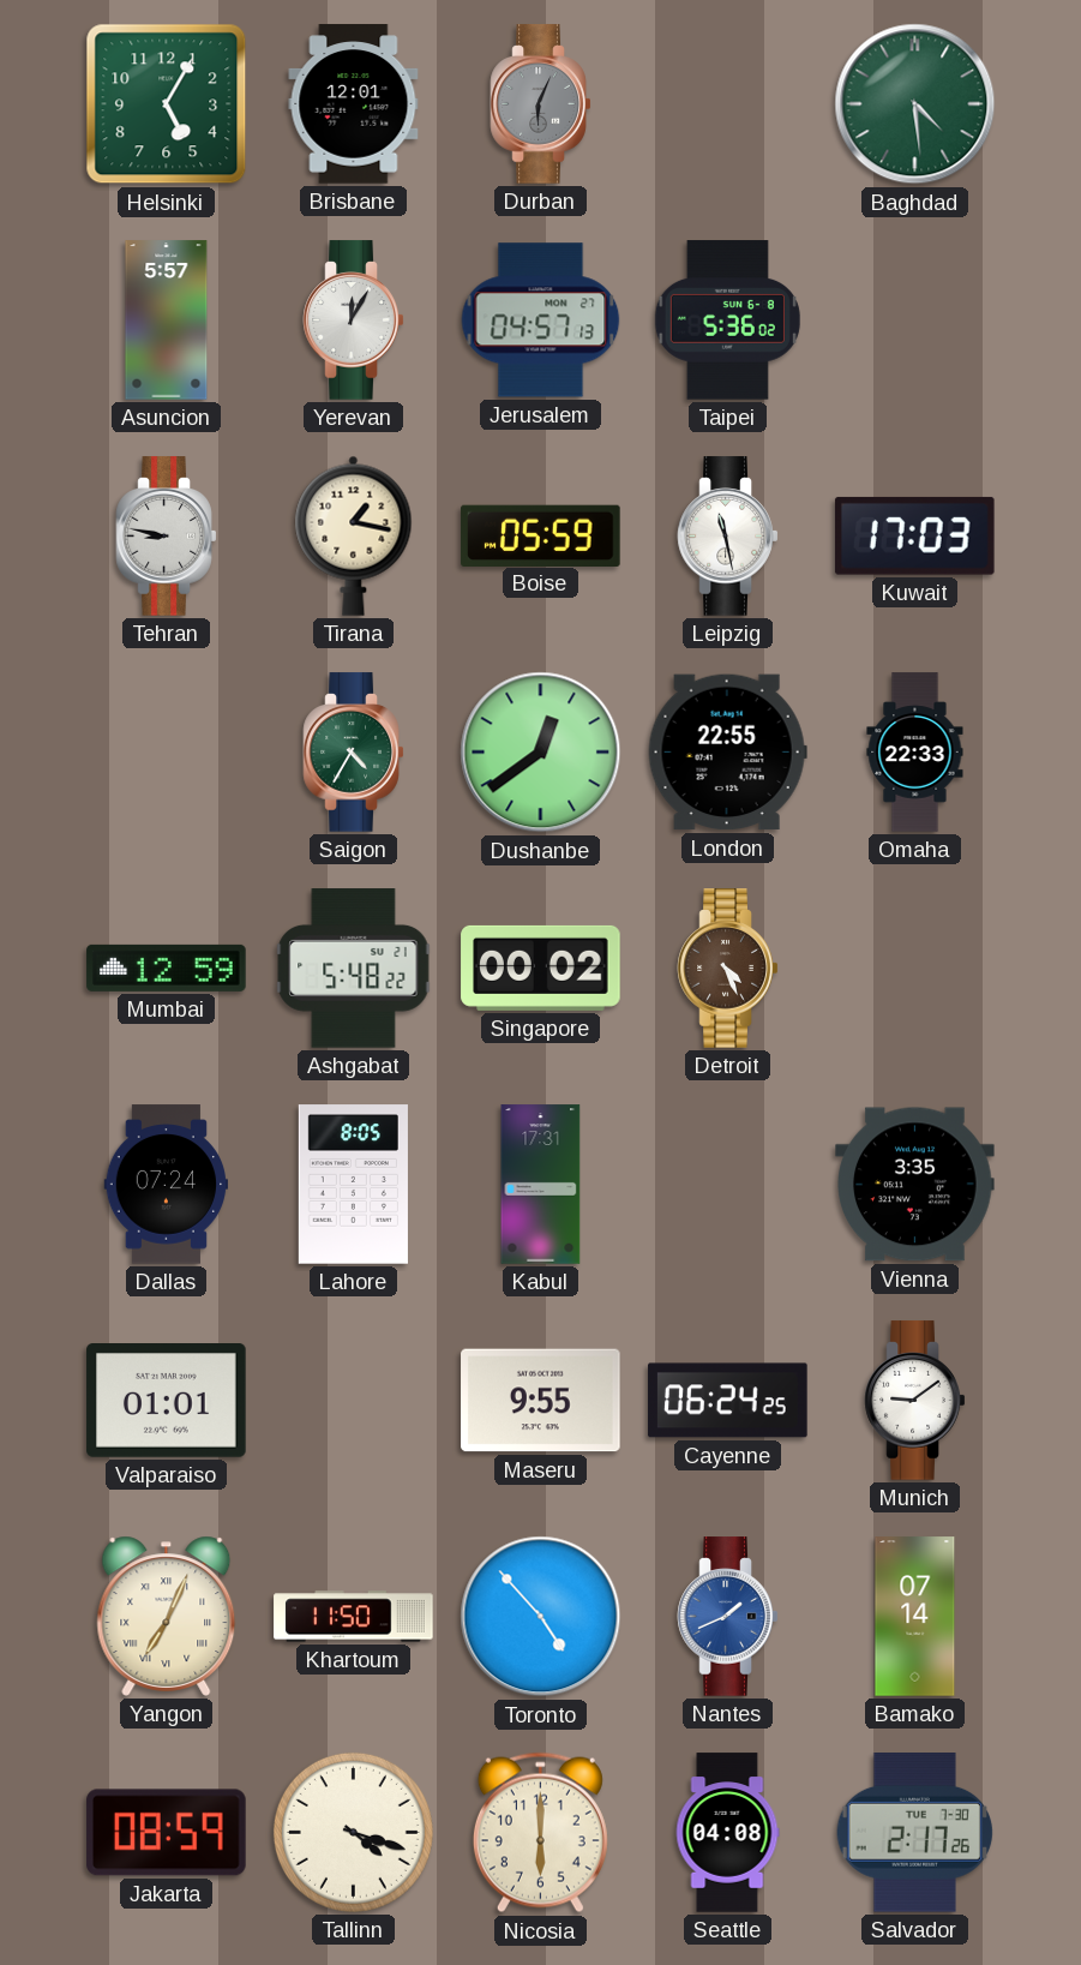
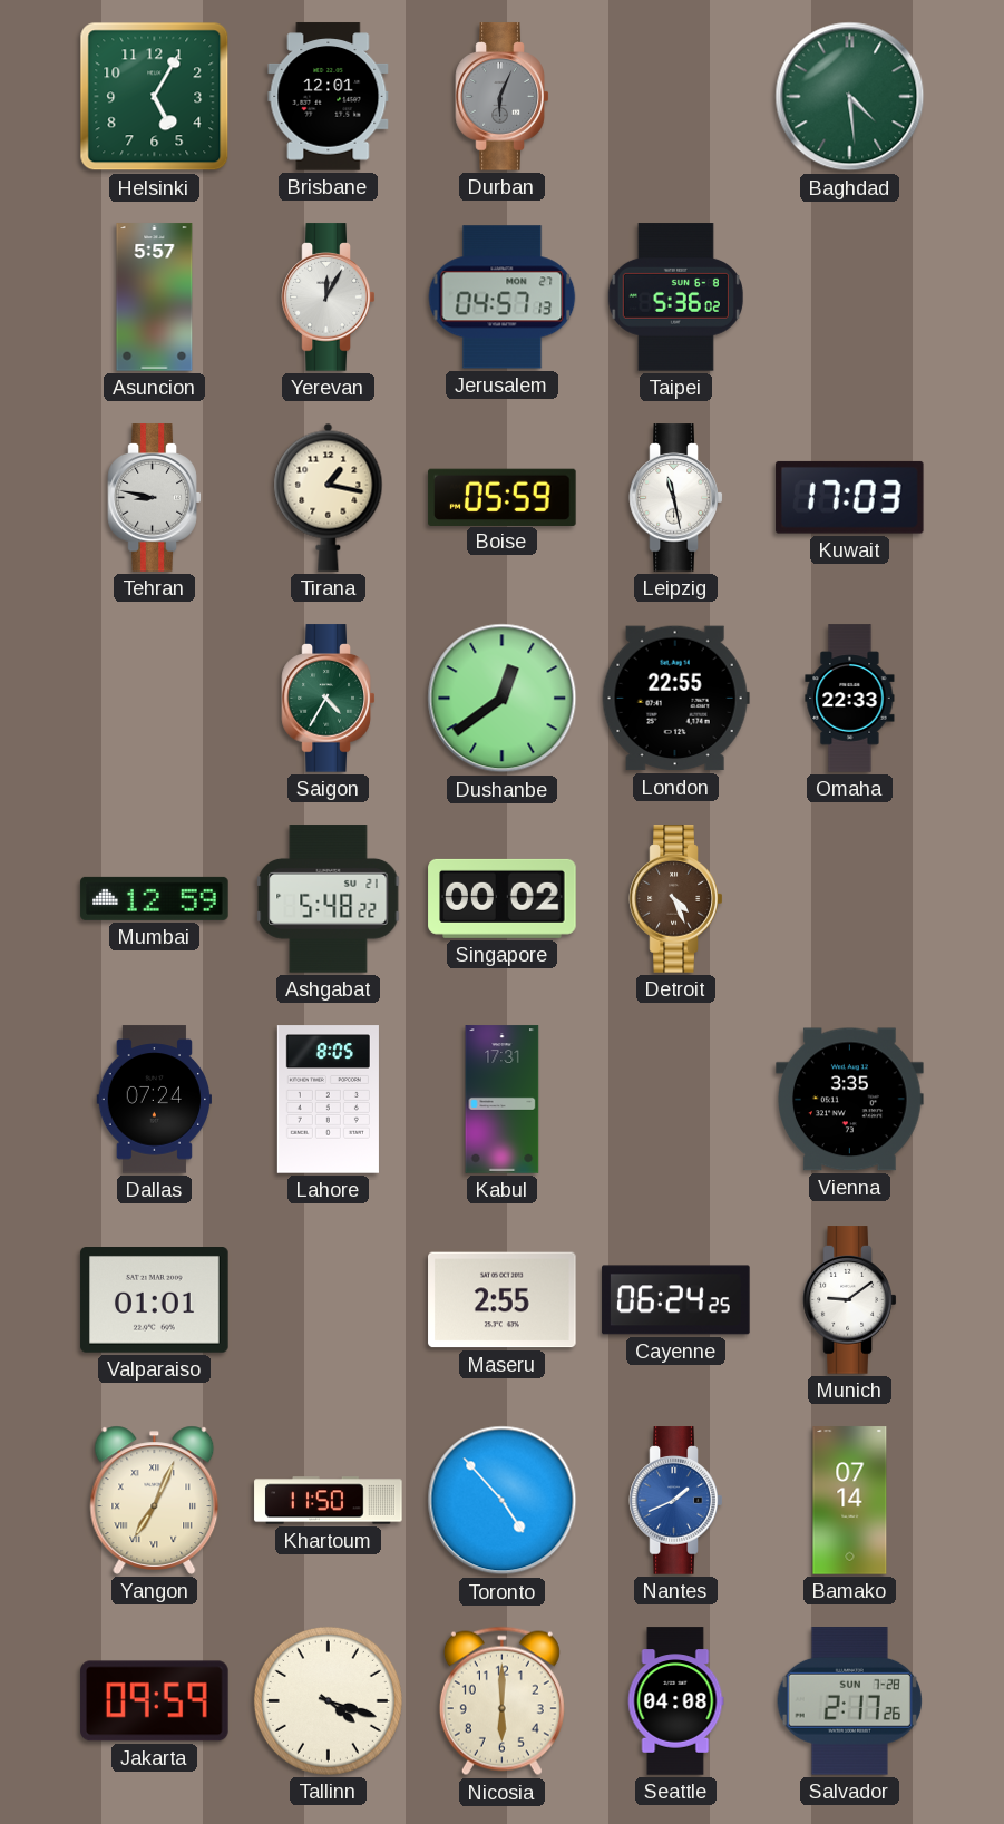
Maseru: 9:55 -> 2:55
Jakarta: 08:59 -> 09:59
Salvador date: TUE 7-30 -> SUN 7-28
